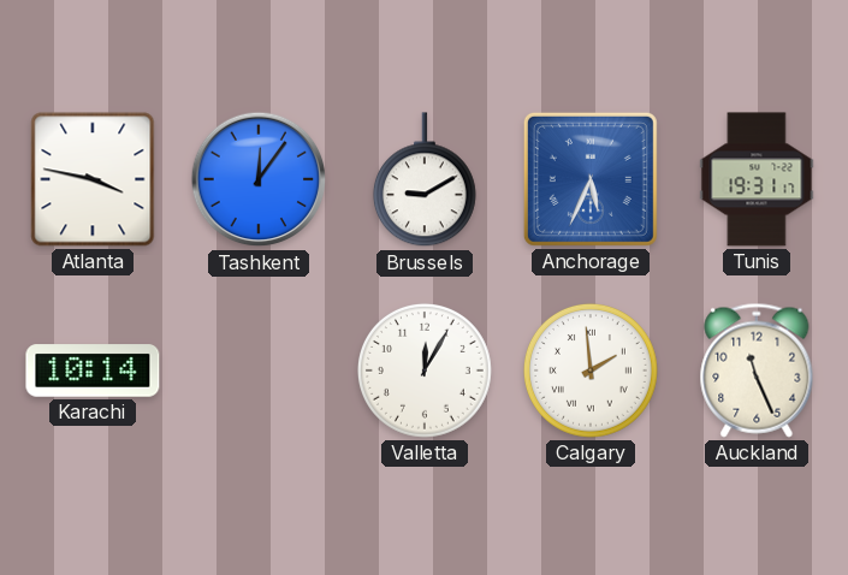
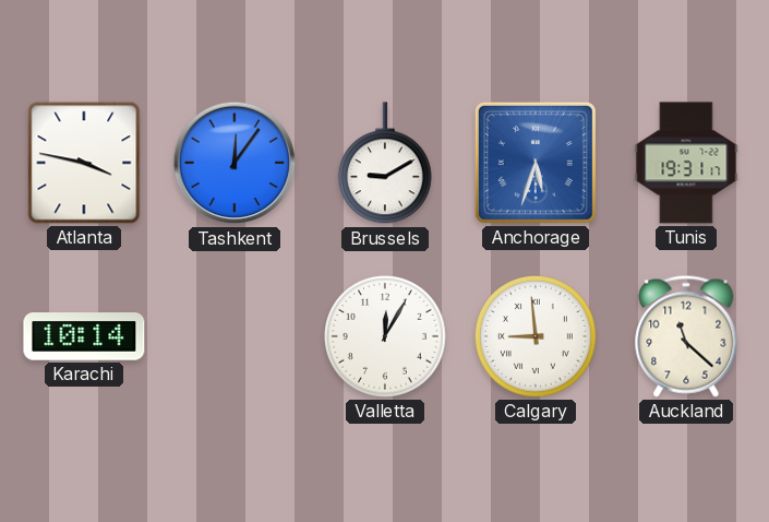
Anchorage: 5:34 -> 5:33
Calgary: 1:59 -> 8:59
Auckland: 11:26 -> 11:22
